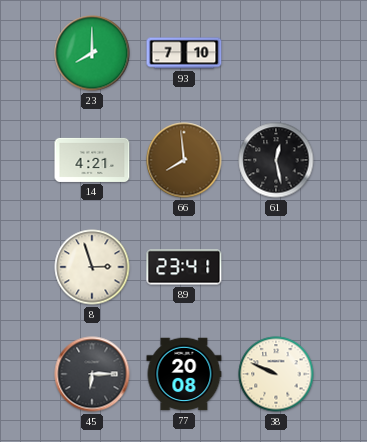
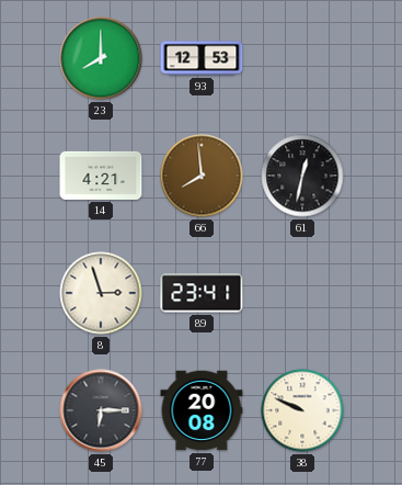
93: 7:10 -> 12:53
61: 12:28 -> 12:32
